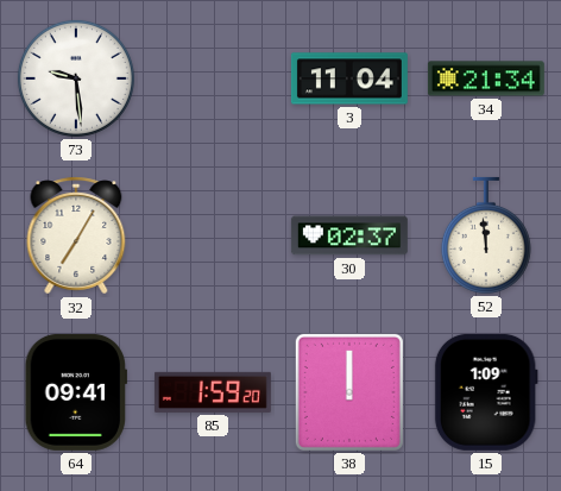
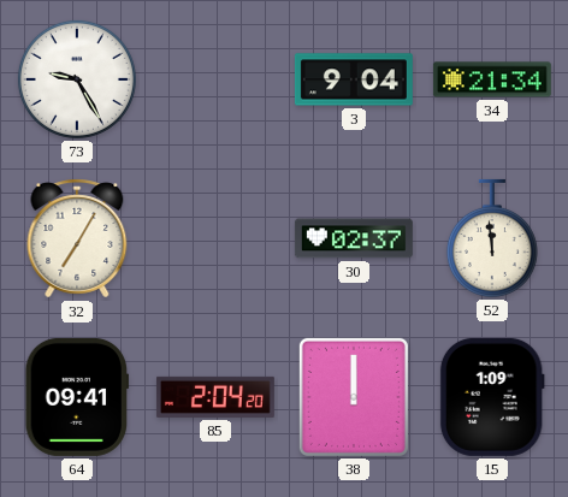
73: 9:29 -> 9:25
3: 11:04 -> 9:04
85: 1:59 -> 2:04
